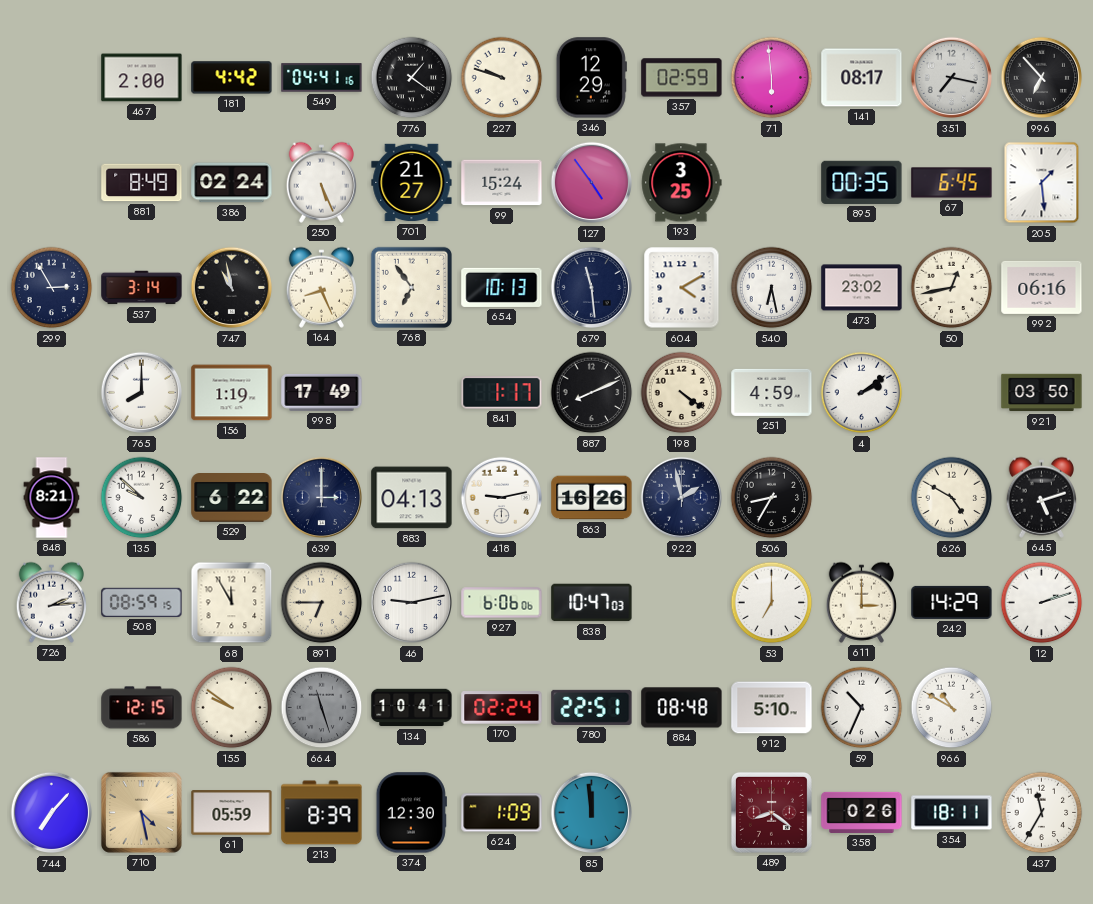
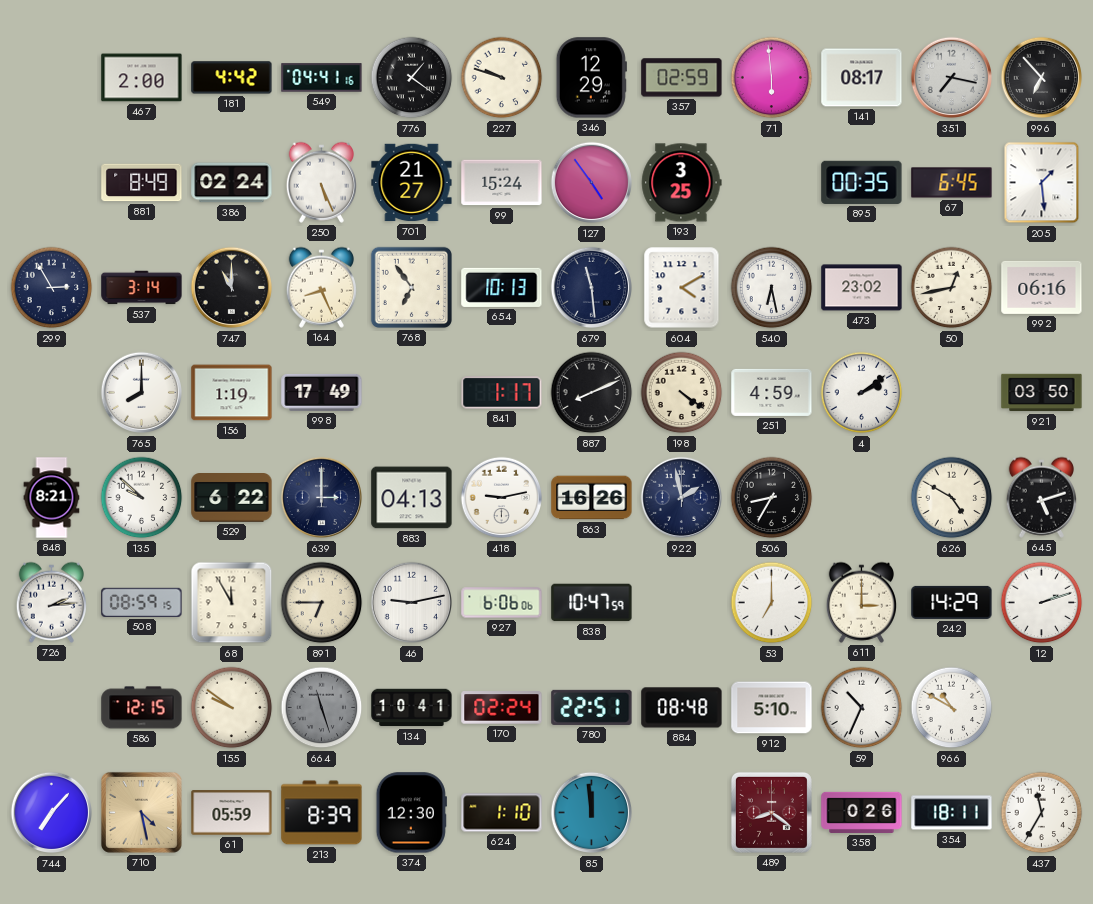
747: 10:58 -> 11:00
838: 10:47:03 -> 10:47:59
624: 1:09 -> 1:10
